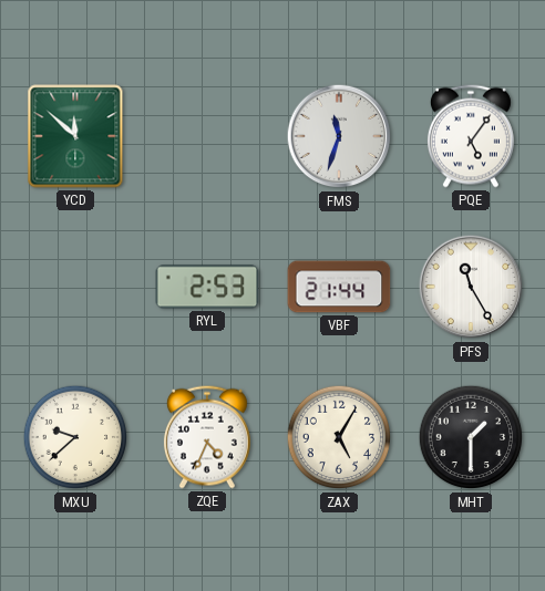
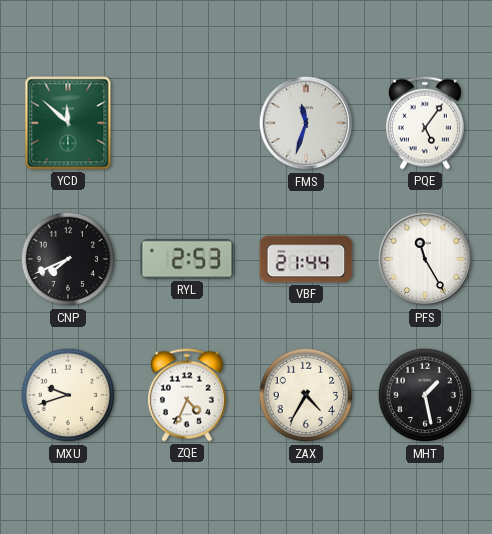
CNP: none -> 7:41
MXU: 9:38 -> 9:42
ZAX: 5:05 -> 4:35
MHT: 1:30 -> 1:28
